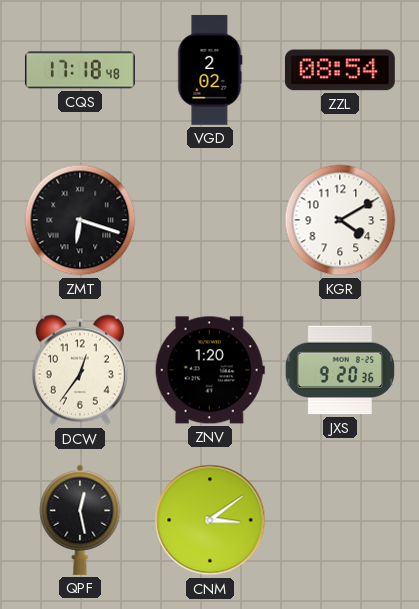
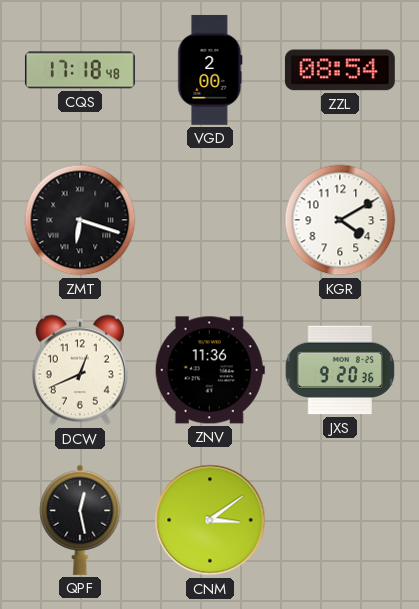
VGD: 2:02 -> 2:00
DCW: 12:36 -> 12:41
ZNV: 1:20 -> 11:36
